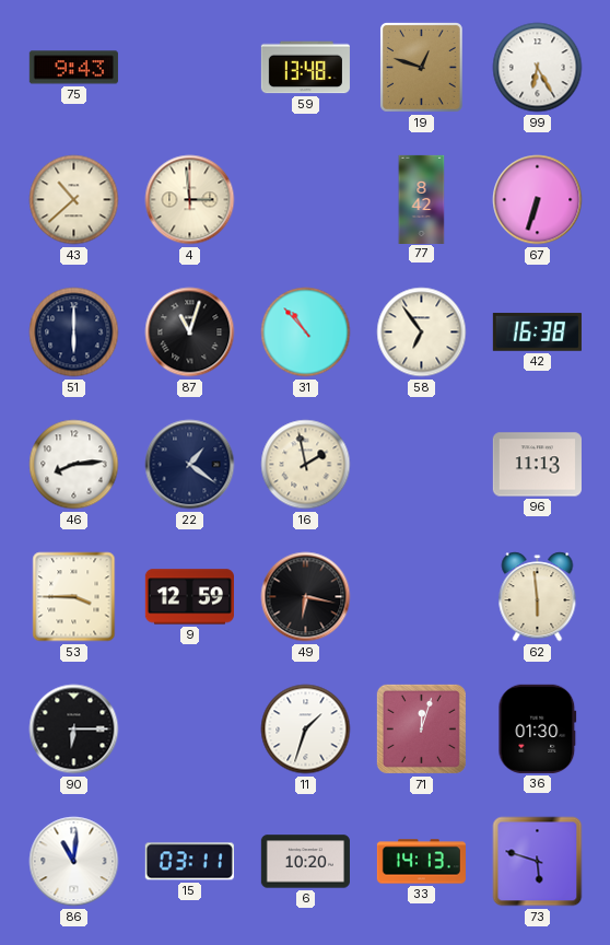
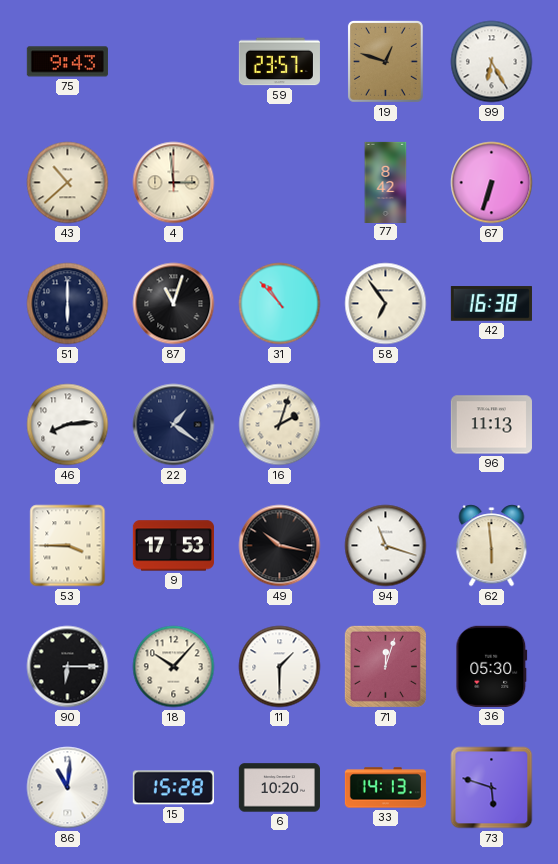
59: 13:48 -> 23:57
16: 1:58 -> 2:03
9: 12:59 -> 17:53
49: 6:17 -> 10:17
94: none -> 11:18
18: none -> 10:07
11: 1:33 -> 1:30
36: 01:30 -> 05:30
15: 03:11 -> 15:28
